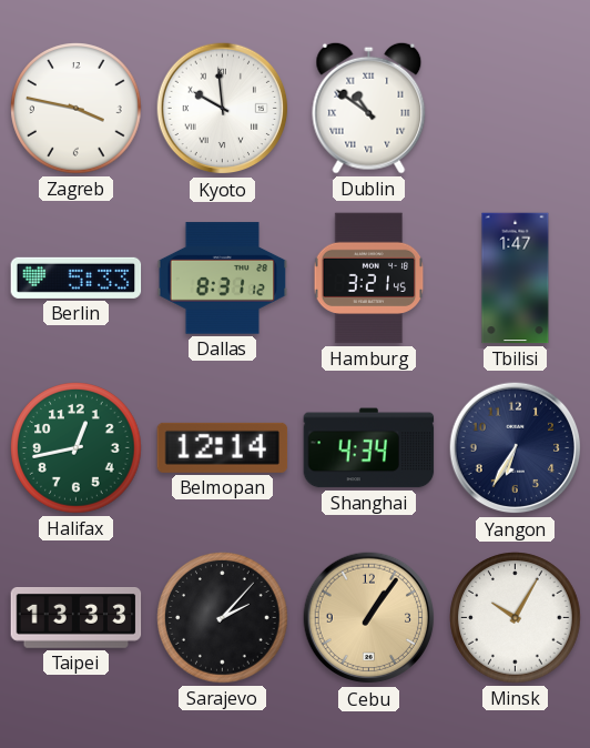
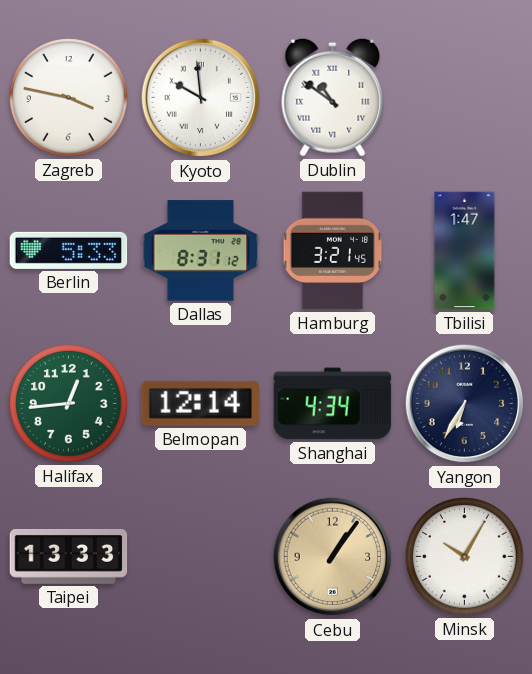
Halifax: 12:43 -> 12:44
Sarajevo: 2:07 -> none
